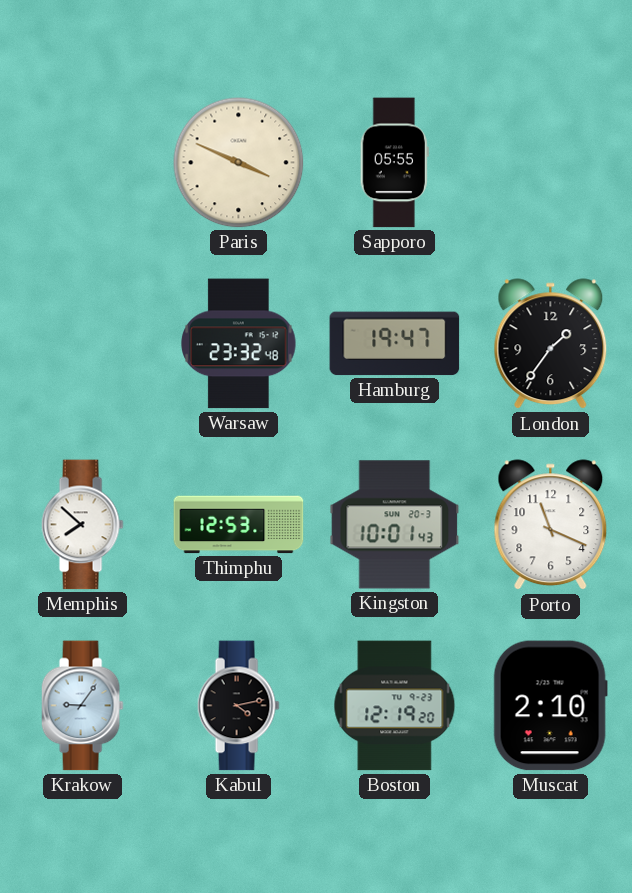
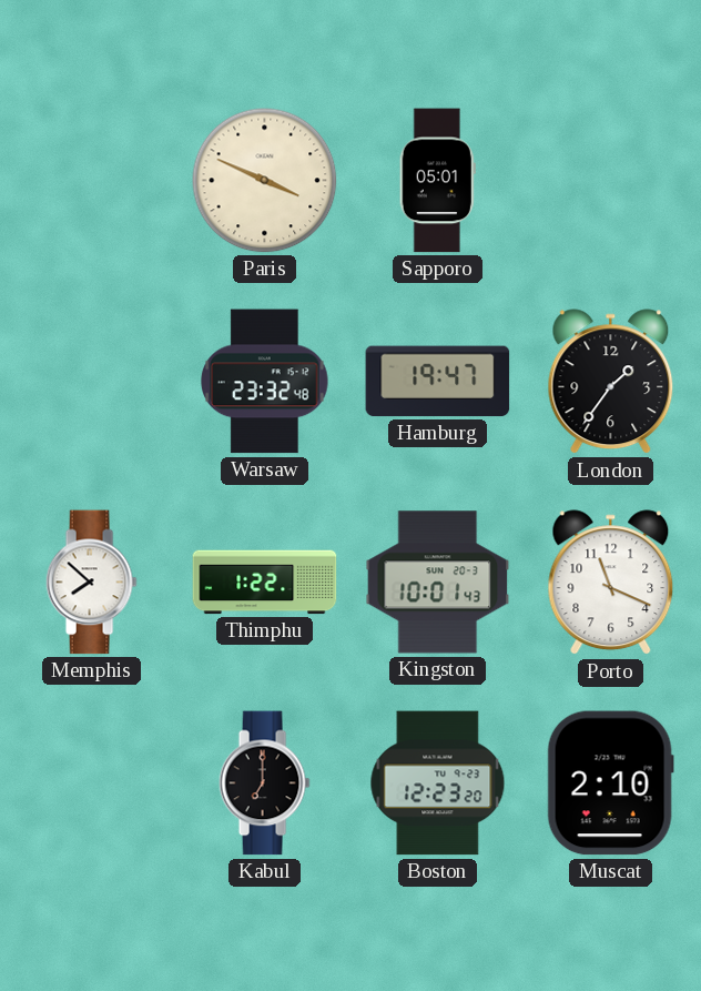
Sapporo: 05:55 -> 05:01
Thimphu: 12:53 -> 1:22
Krakow: 9:06 -> none
Kabul: 4:13 -> 7:00
Boston: 12:19 -> 12:23
